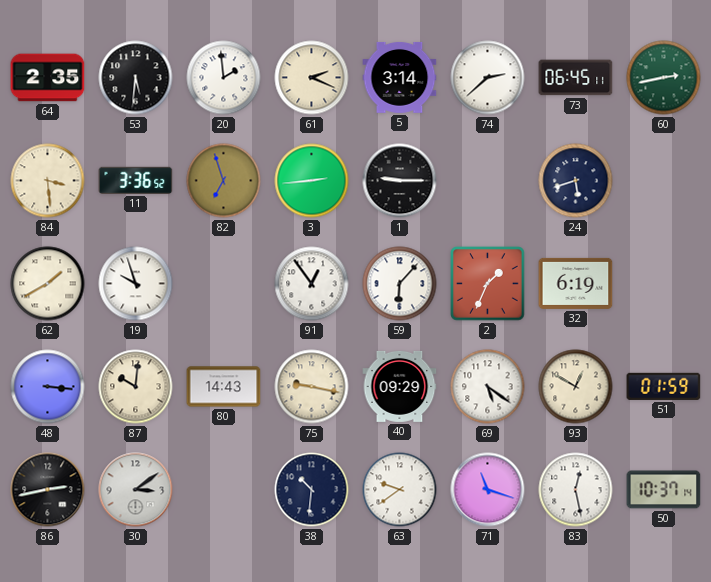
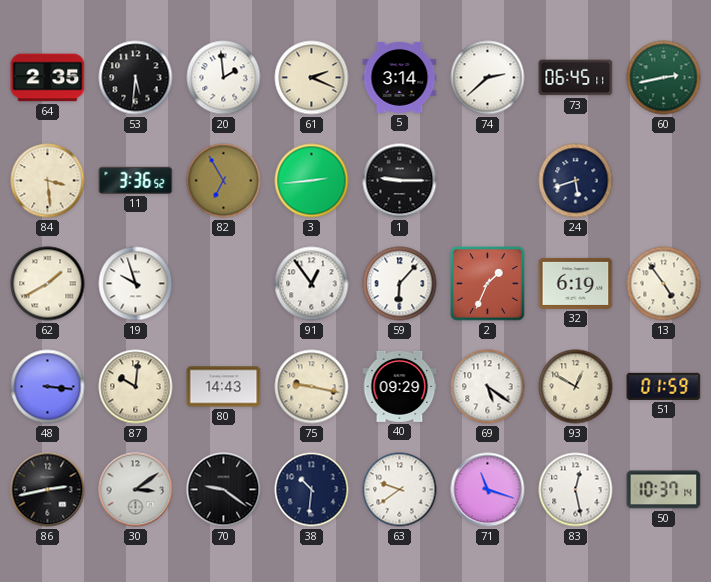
82: 6:57 -> 6:55
13: none -> 4:54
70: none -> 9:21
